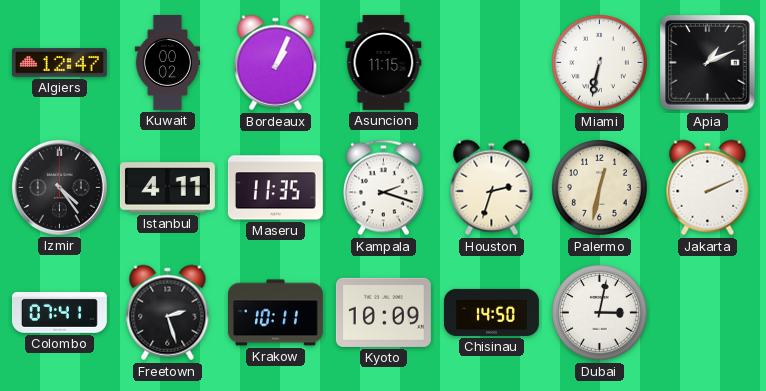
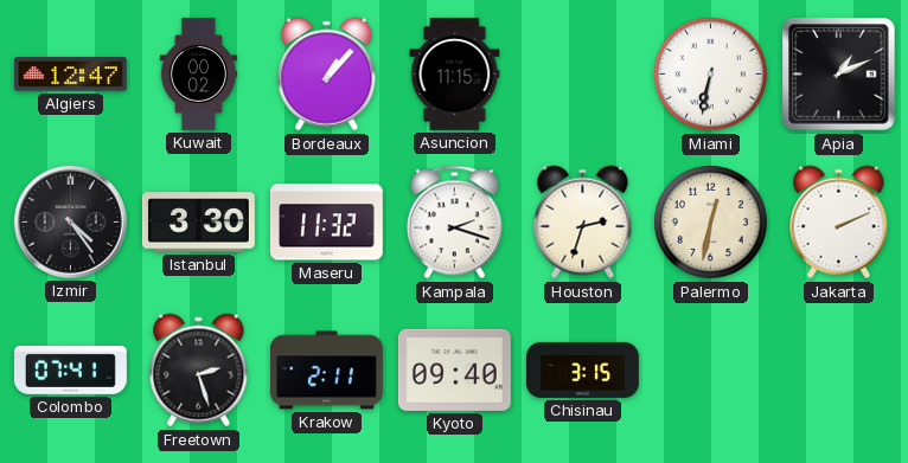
Bordeaux: 1:04 -> 1:07
Istanbul: 4:11 -> 3:30
Maseru: 11:35 -> 11:32
Krakow: 10:11 -> 2:11
Kyoto: 10:09 -> 09:40
Chisinau: 14:50 -> 3:15
Dubai: 3:02 -> none
